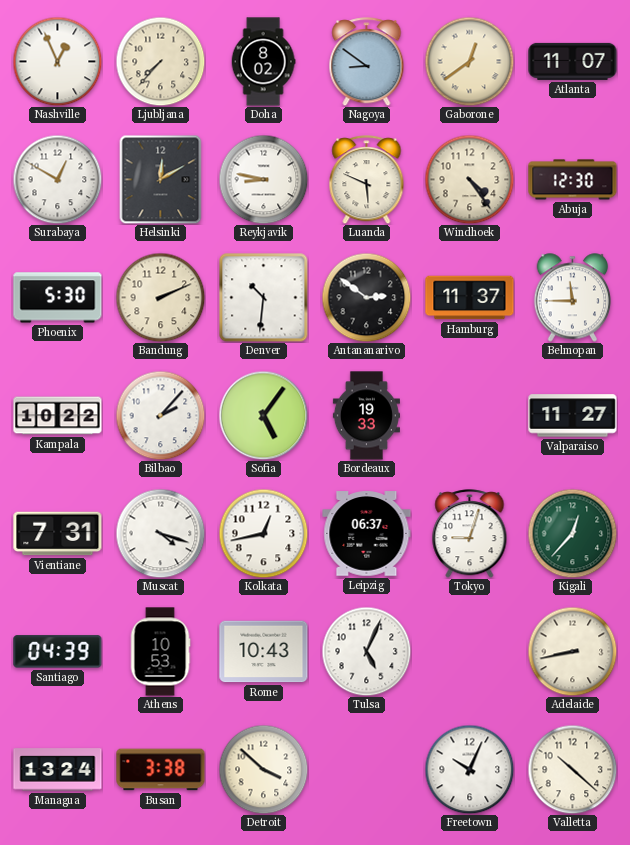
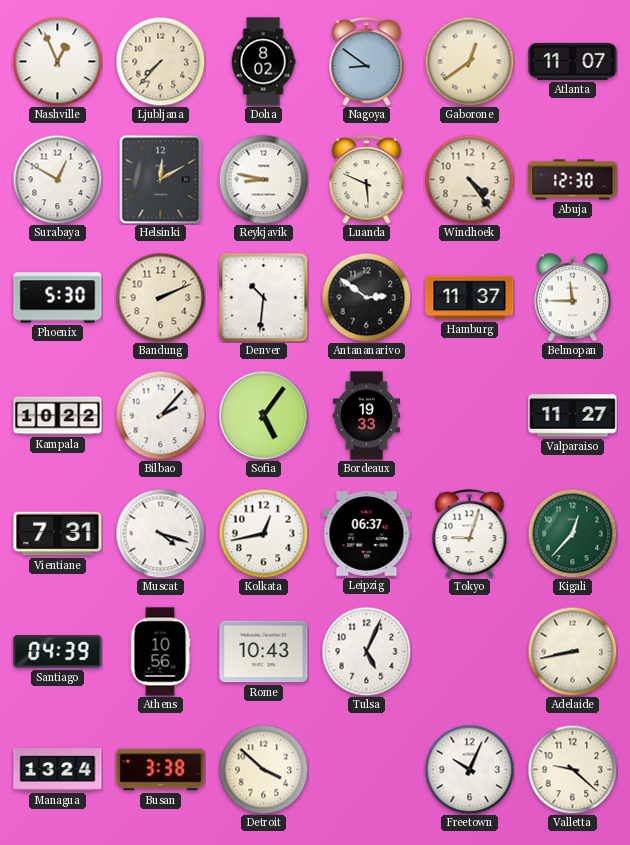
Athens: 10:53 -> 10:56
Valletta: 10:22 -> 9:22
